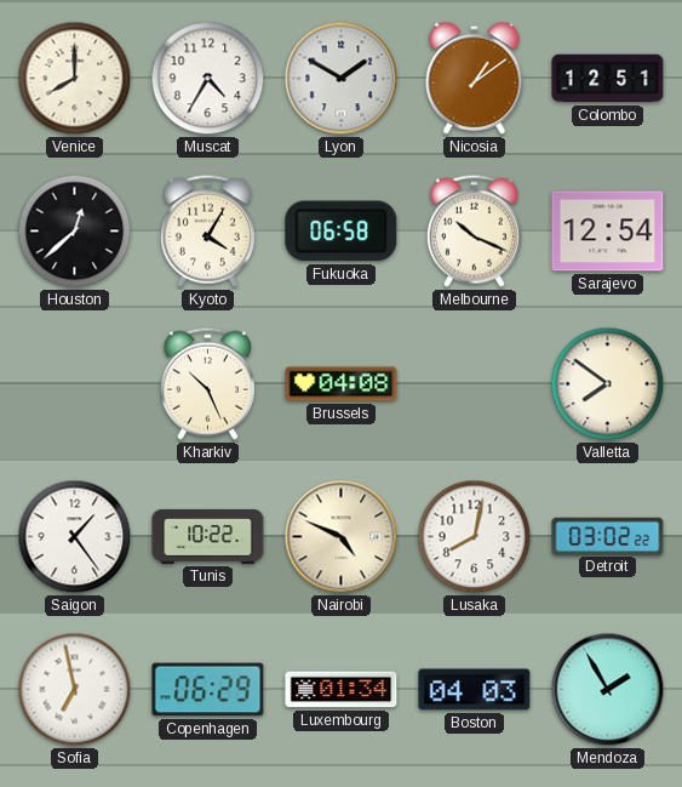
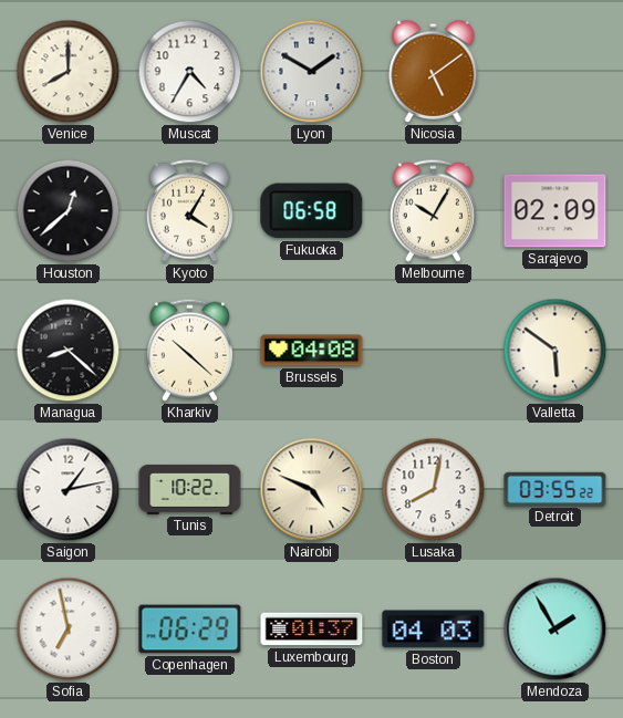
Nicosia: 1:09 -> 5:09
Colombo: 12:51 -> none
Melbourne: 10:19 -> 10:05
Sarajevo: 12:54 -> 02:09
Managua: none -> 8:22
Kharkiv: 10:26 -> 10:22
Valletta: 7:51 -> 5:51
Saigon: 1:24 -> 1:13
Detroit: 03:02 -> 03:55
Luxembourg: 01:34 -> 01:37
